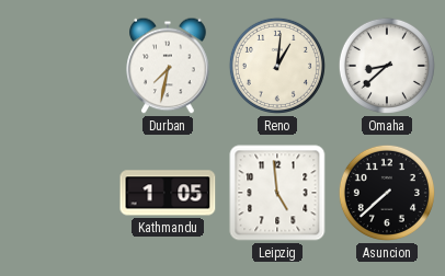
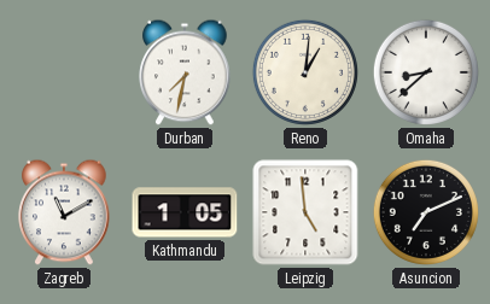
Zagreb: none -> 11:10
Asuncion: 7:38 -> 7:11
